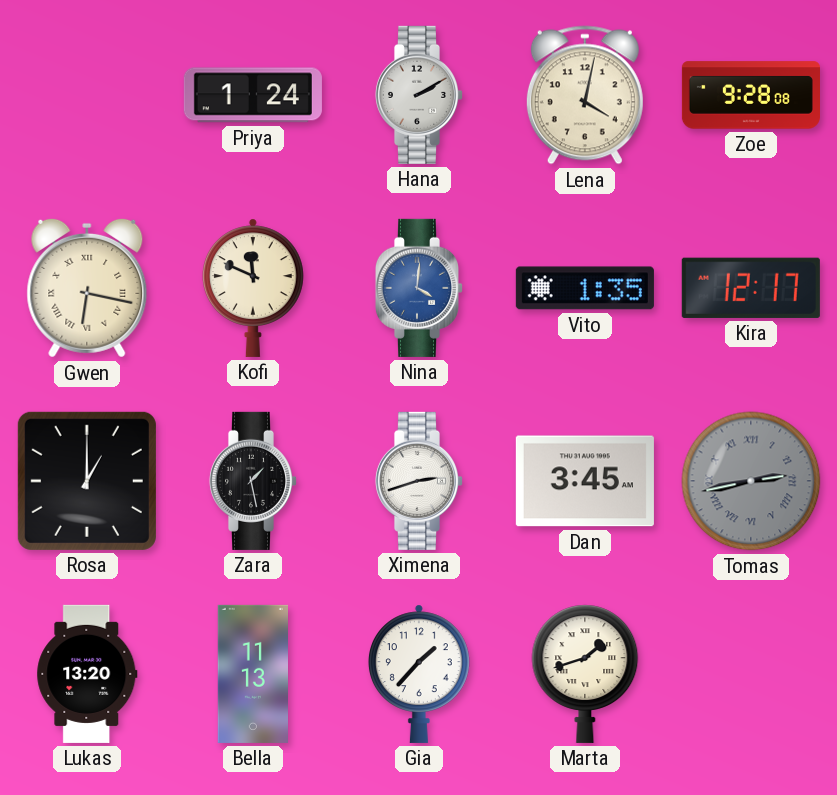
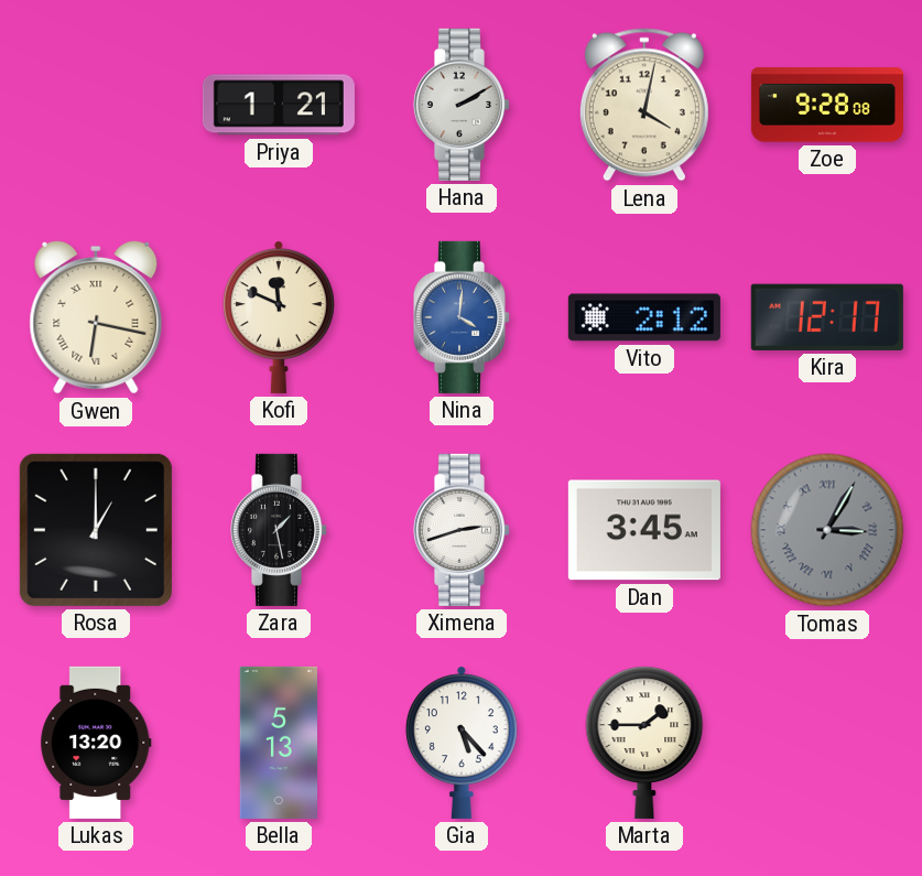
Priya: 1:24 -> 1:21
Vito: 1:35 -> 2:12
Tomas: 2:43 -> 3:05
Bella: 11:13 -> 5:13
Gia: 1:37 -> 5:23
Marta: 1:42 -> 1:45
